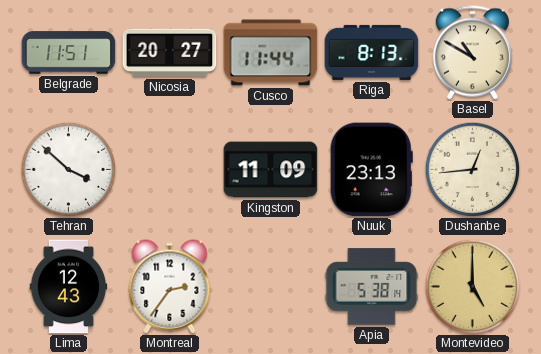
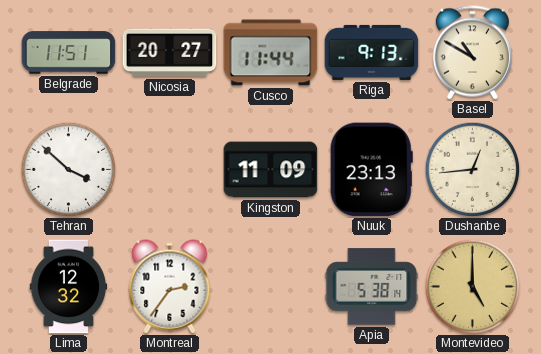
Riga: 8:13 -> 9:13
Lima: 12:43 -> 12:32
